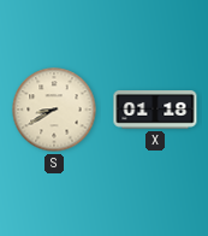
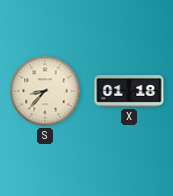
S: 8:40 -> 8:37
